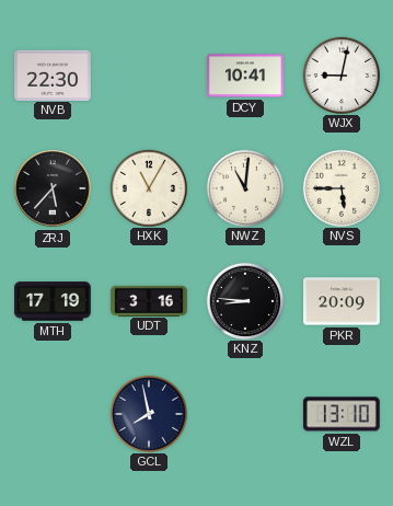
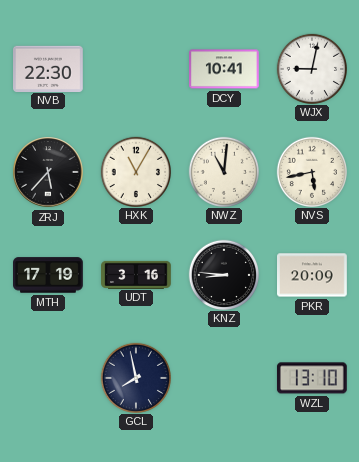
NVS: 5:45 -> 5:43
